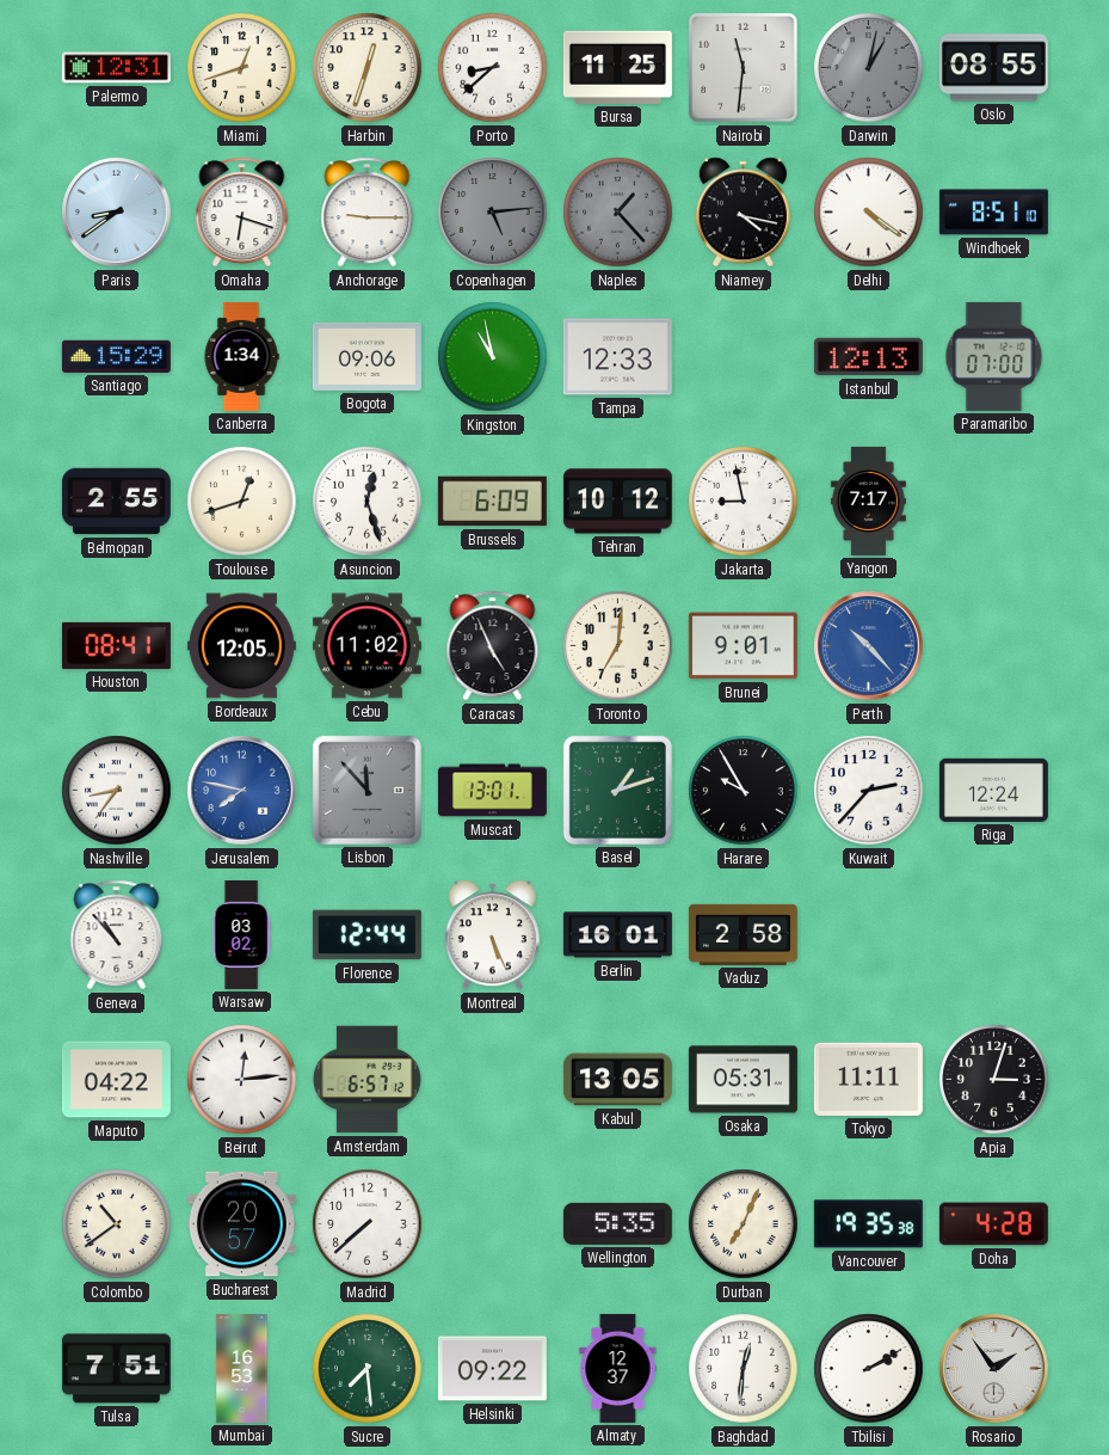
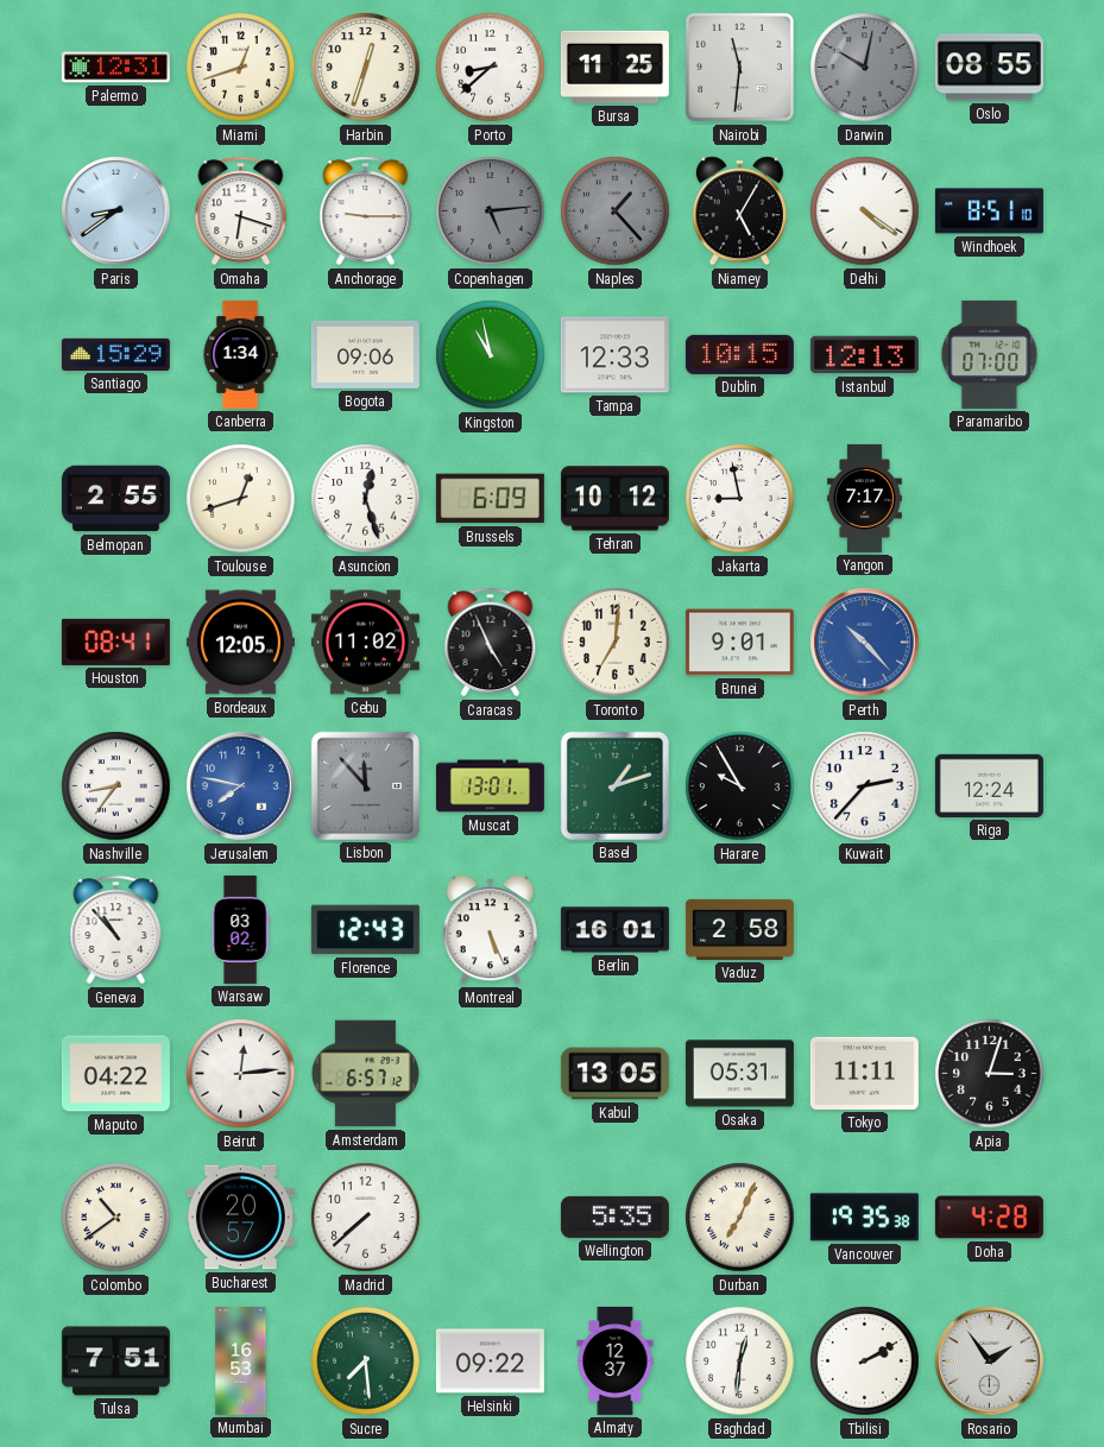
Darwin: 1:02 -> 10:02
Niamey: 4:17 -> 5:05
Dublin: none -> 10:15
Florence: 12:44 -> 12:43
